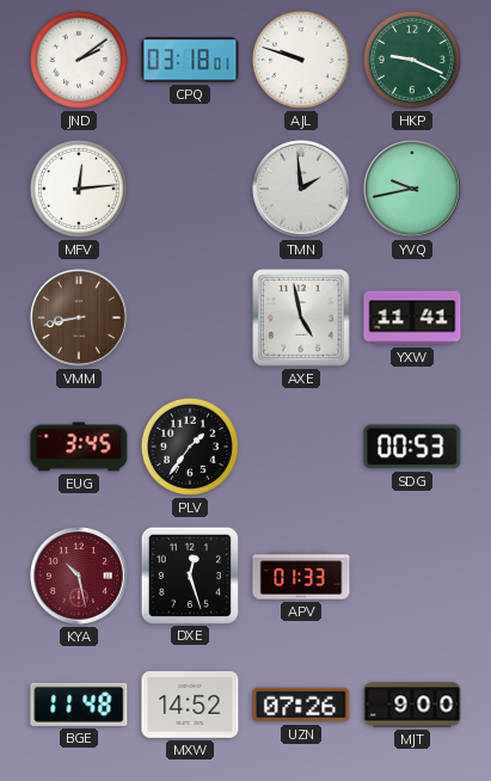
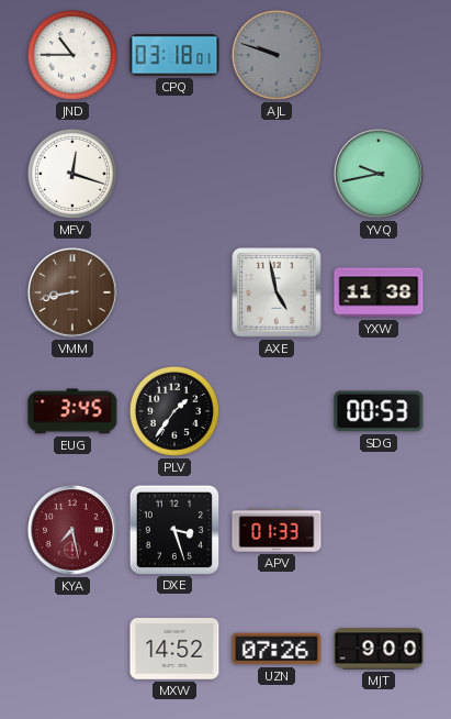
JND: 2:09 -> 10:45
AJL dial: white -> grey
HKP: 9:19 -> none
MFV: 12:14 -> 12:18
TMN: 1:59 -> none
YXW: 11:41 -> 11:38
KYA: 10:28 -> 7:28
DXE: 12:27 -> 3:27
BGE: 11:48 -> none
